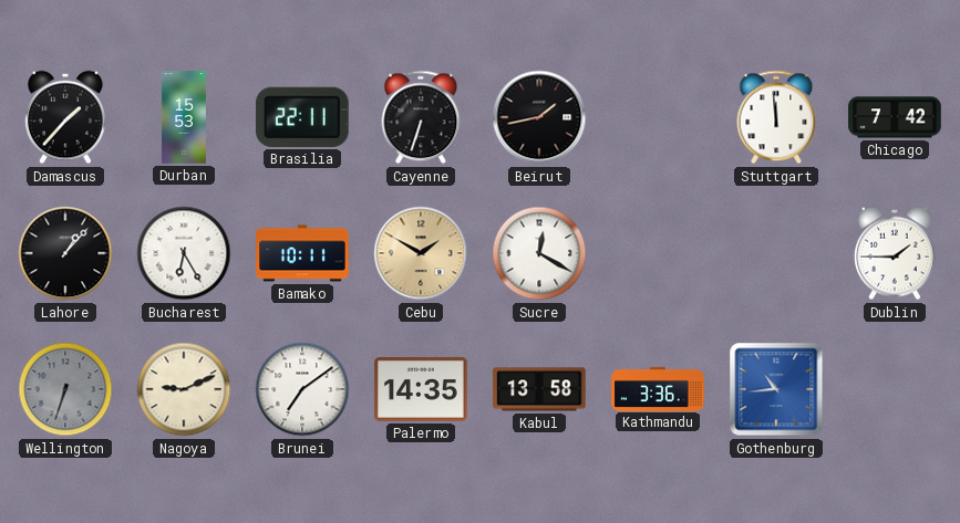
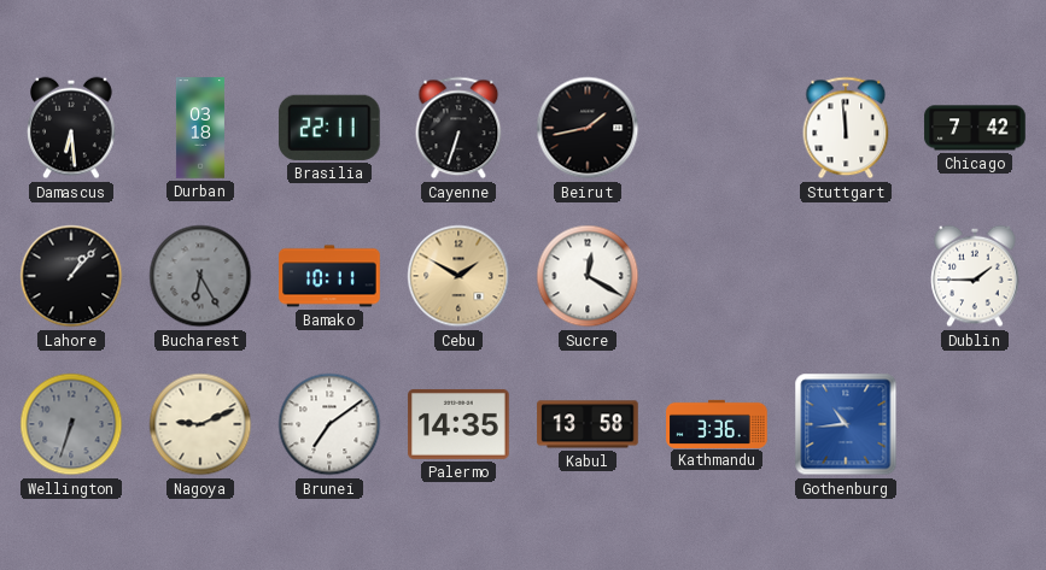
Damascus: 1:37 -> 6:29
Durban: 15:53 -> 03:18
Bucharest dial: white -> grey
